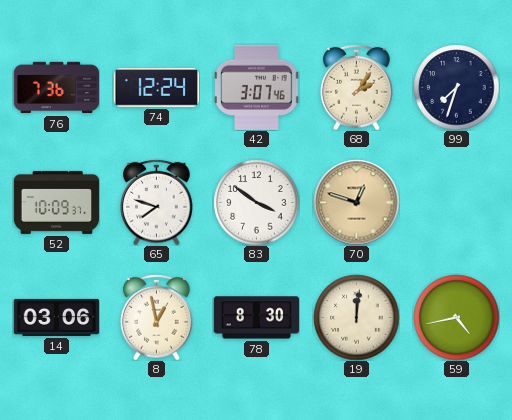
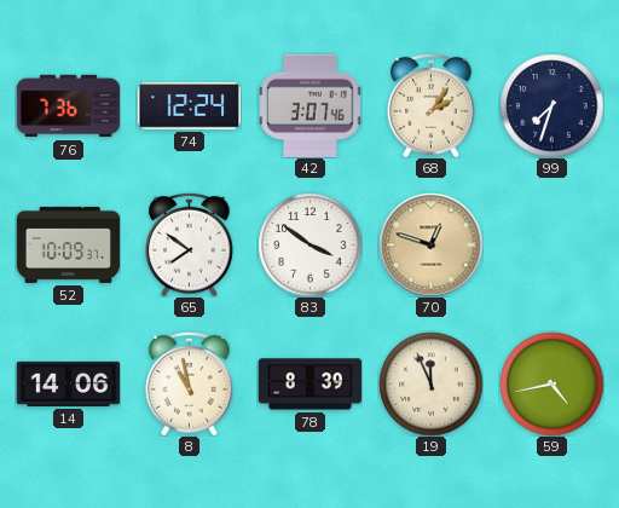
65: 7:48 -> 7:51
14: 03:06 -> 14:06
8: 12:58 -> 10:58
78: 8:30 -> 8:39
19: 12:01 -> 11:56
